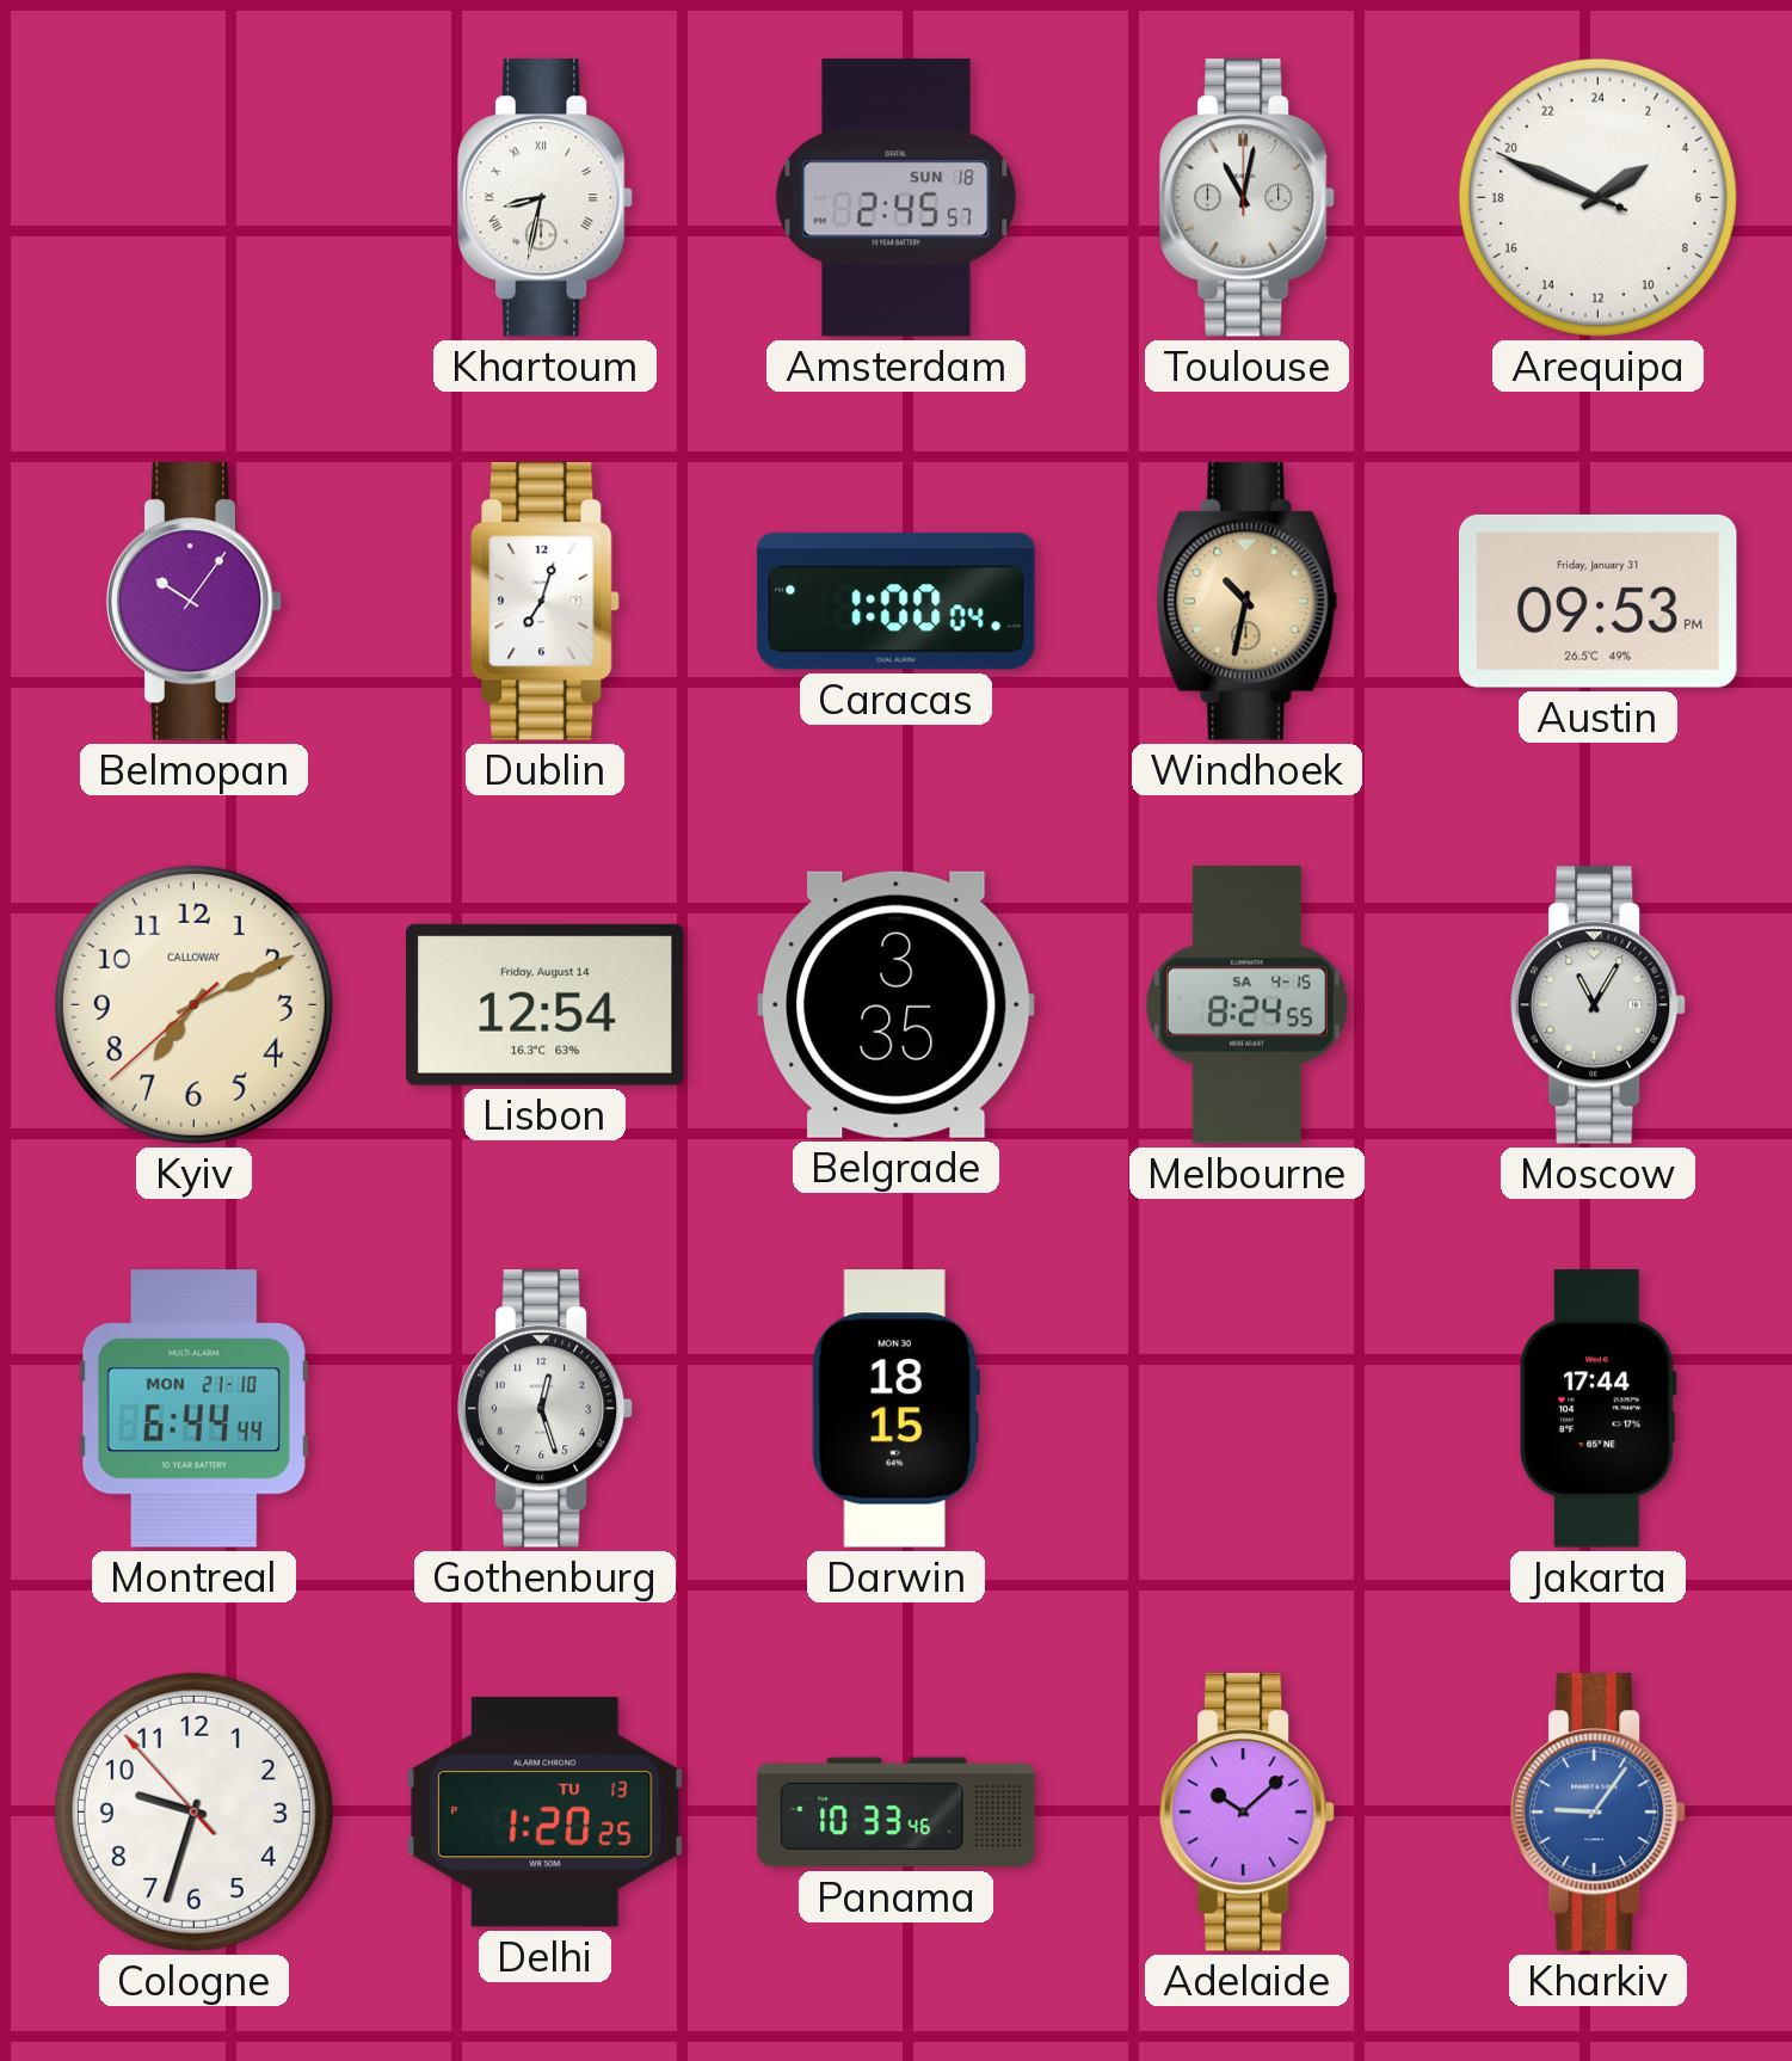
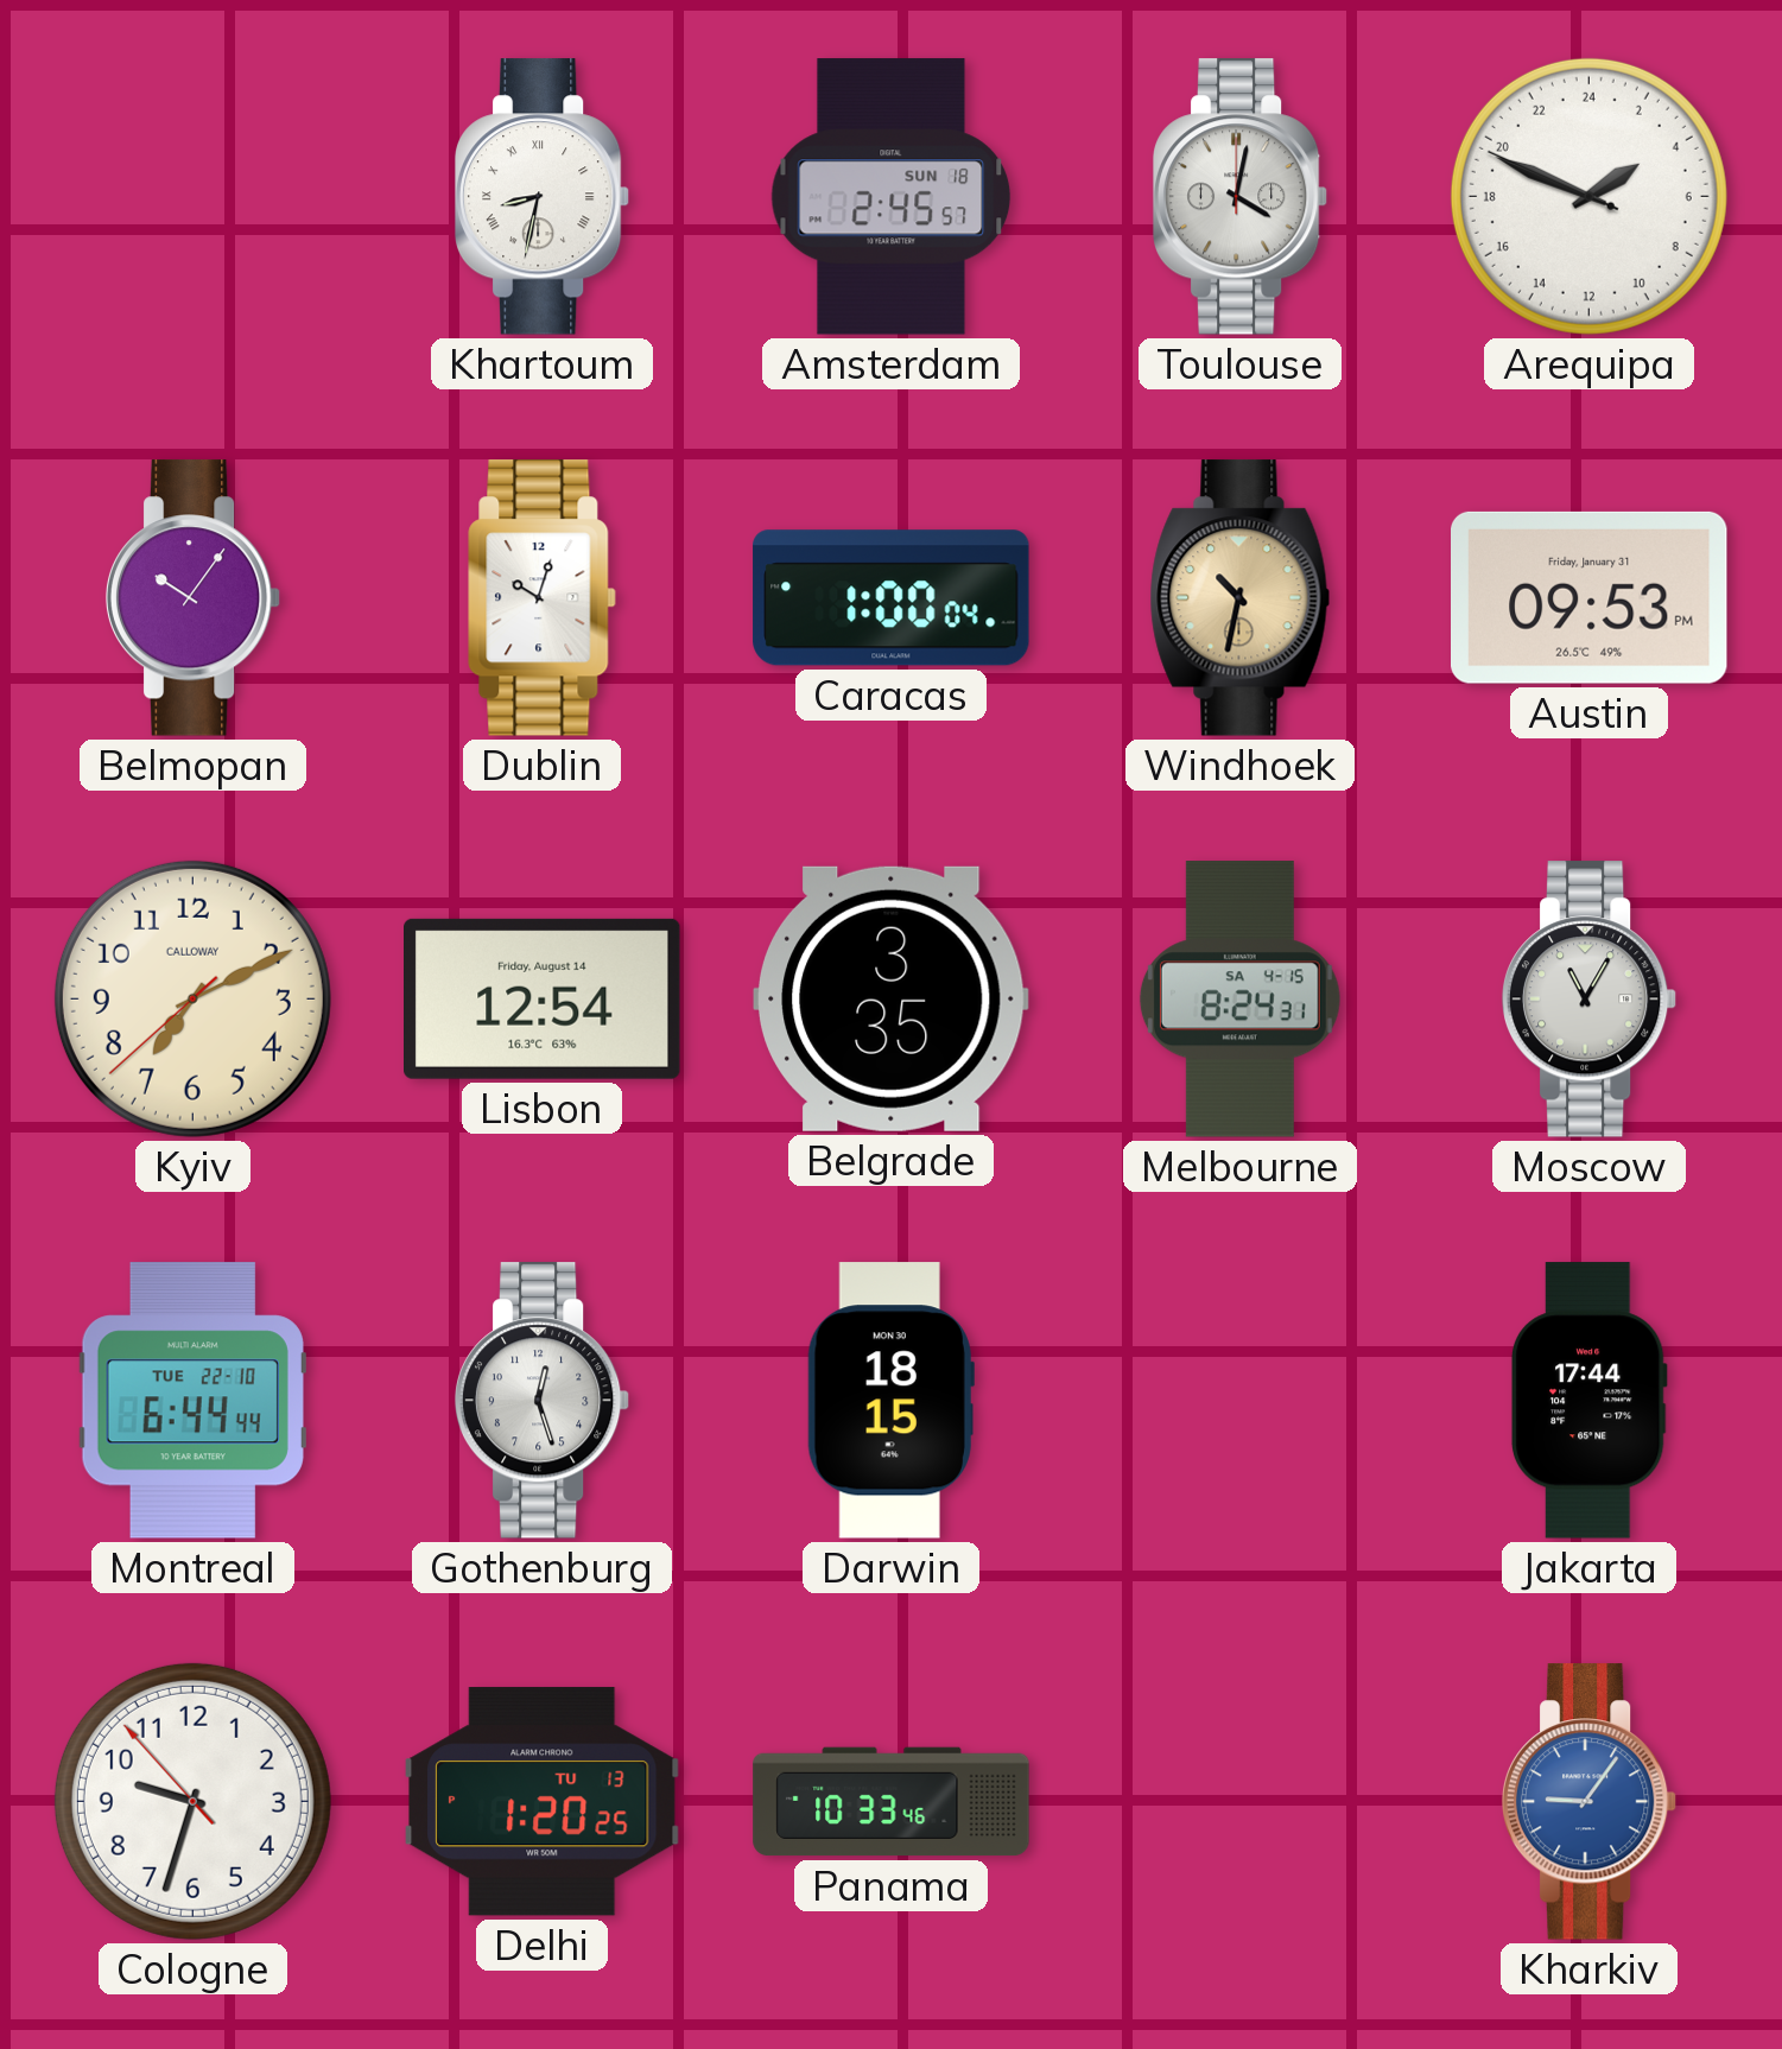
Toulouse: 11:02 -> 4:02
Dublin: 7:03 -> 10:03
Melbourne: 8:24:55 -> 8:24:31
Montreal date: MON 21-10 -> TUE 22-10
Adelaide: 10:08 -> none
